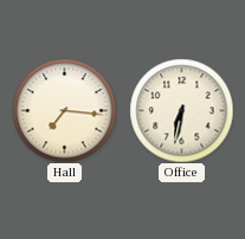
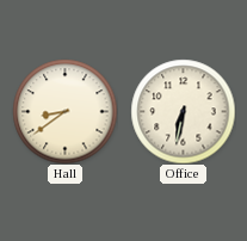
Hall: 7:16 -> 8:39
